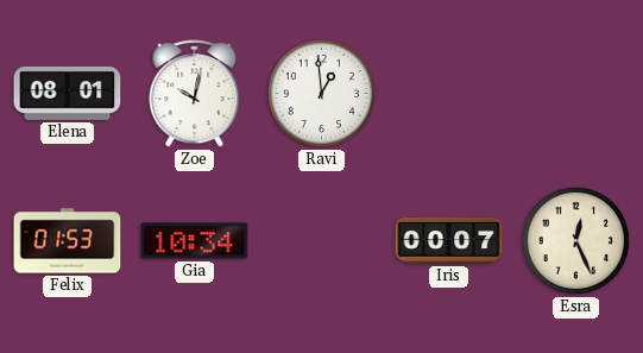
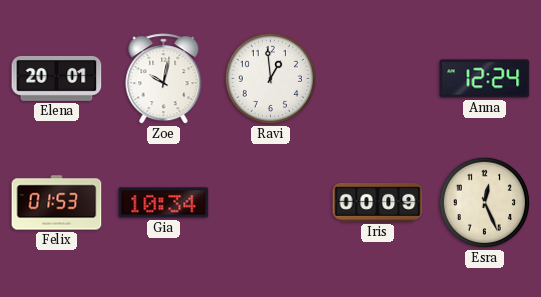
Elena: 08:01 -> 20:01
Anna: none -> 12:24
Iris: 00:07 -> 00:09
